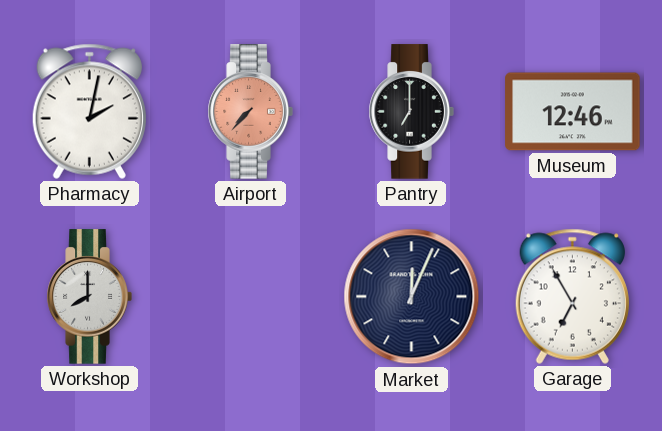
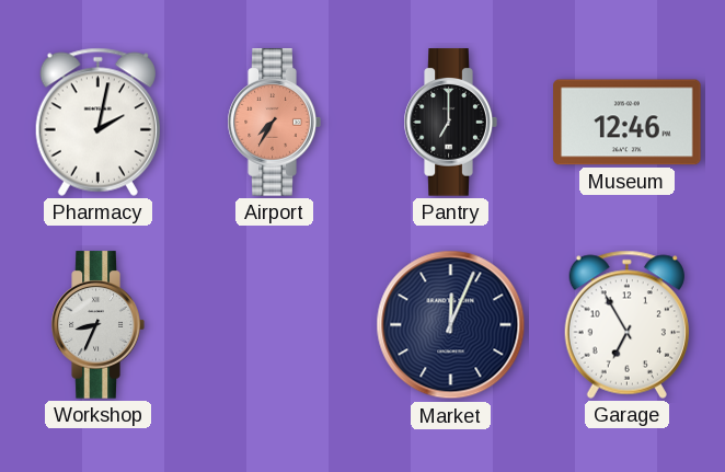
Airport: 7:37 -> 7:35
Workshop: 8:00 -> 8:34
